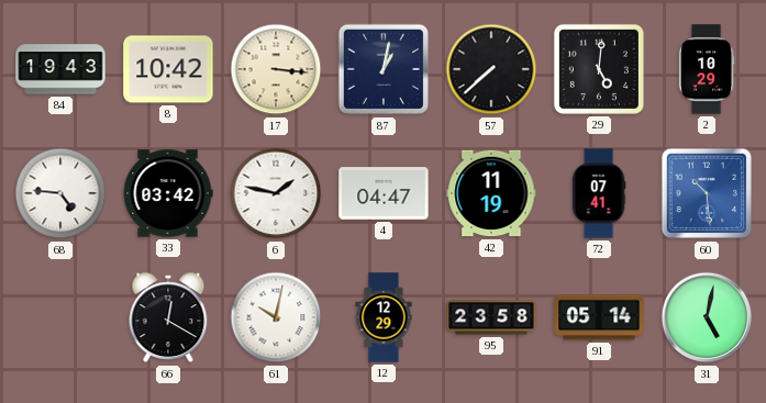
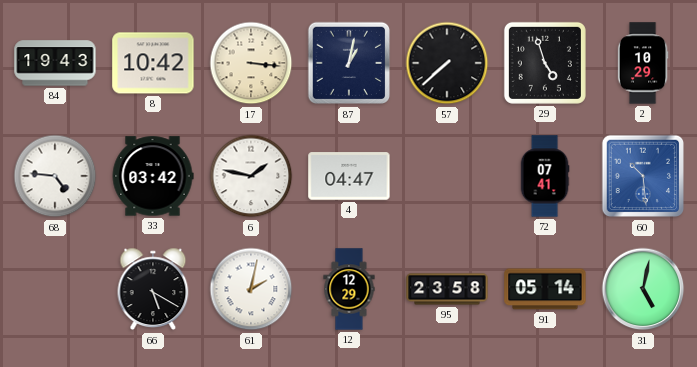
29: 5:01 -> 4:57
42: 11:19 -> none
66: 12:20 -> 5:20
61: 10:02 -> 2:02
